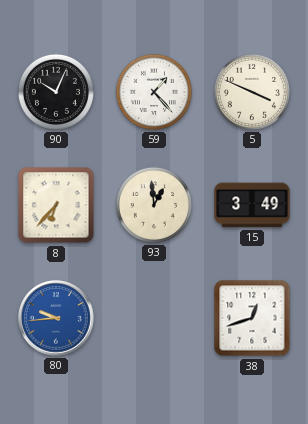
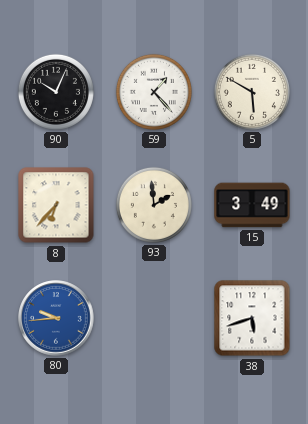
5: 3:49 -> 5:50
93: 12:59 -> 1:59
38: 12:42 -> 5:42
